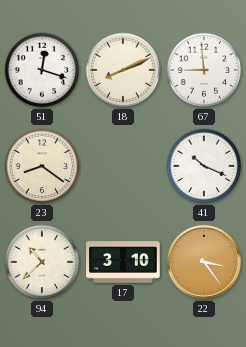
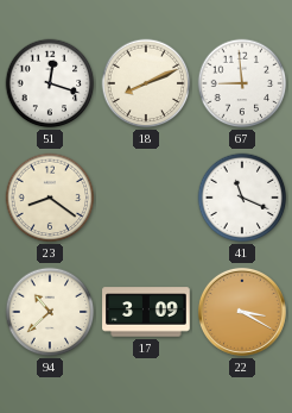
41: 10:19 -> 11:19
17: 3:10 -> 3:09
22: 3:24 -> 3:20
